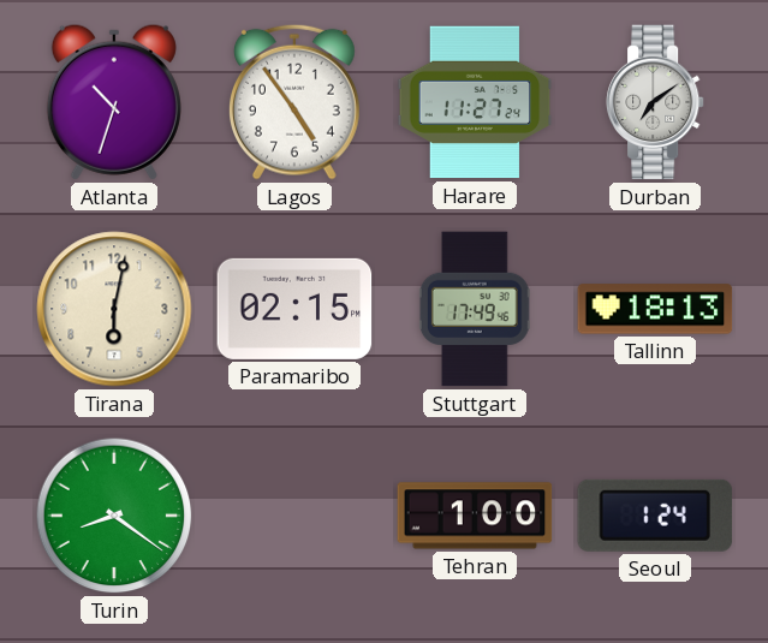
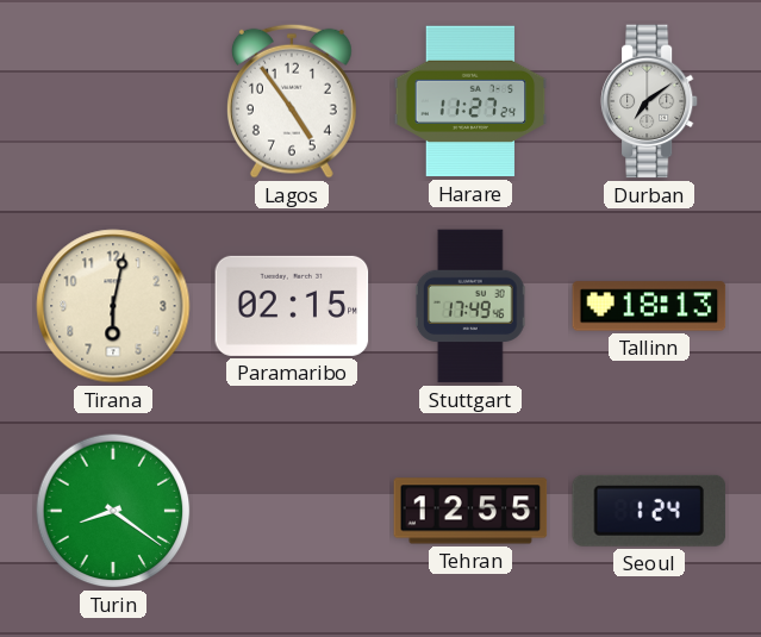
Atlanta: 10:33 -> none
Tehran: 1:00 -> 12:55
